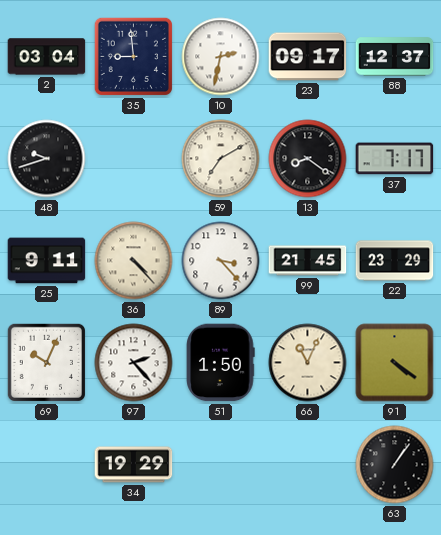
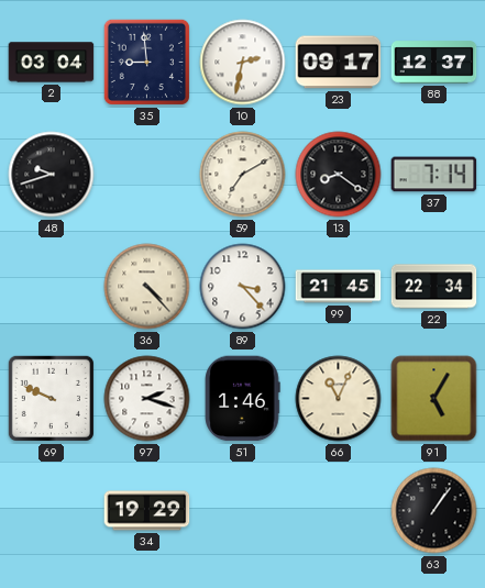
37: 7:17 -> 7:14
25: 9:11 -> none
22: 23:29 -> 22:34
69: 10:04 -> 9:49
97: 2:23 -> 2:18
51: 1:50 -> 1:46
91: 4:21 -> 5:05
